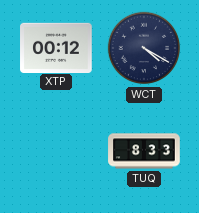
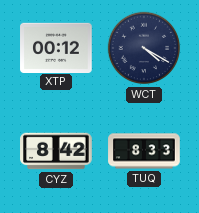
CYZ: none -> 8:42
